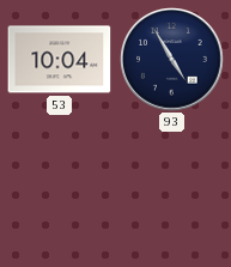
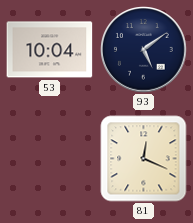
93: 4:55 -> 5:09
81: none -> 12:19
